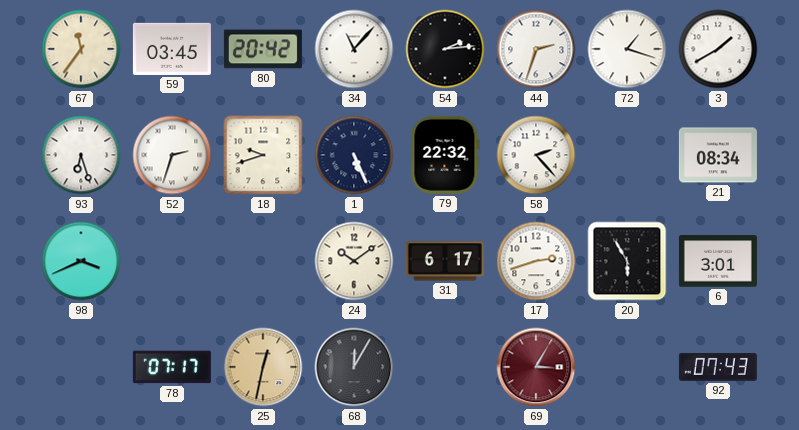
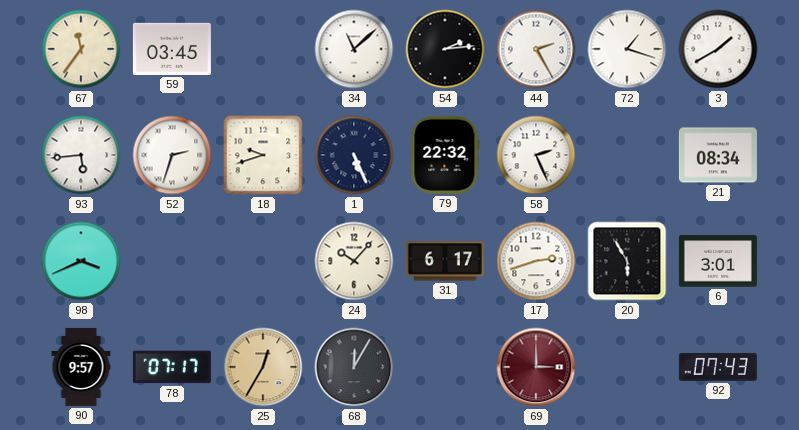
80: 20:42 -> none
34: 11:07 -> 11:08
44: 2:33 -> 2:25
93: 6:27 -> 5:44
58: 2:23 -> 2:26
24: 10:09 -> 10:07
90: none -> 9:57
25: 12:32 -> 12:35
69: 3:05 -> 3:00
